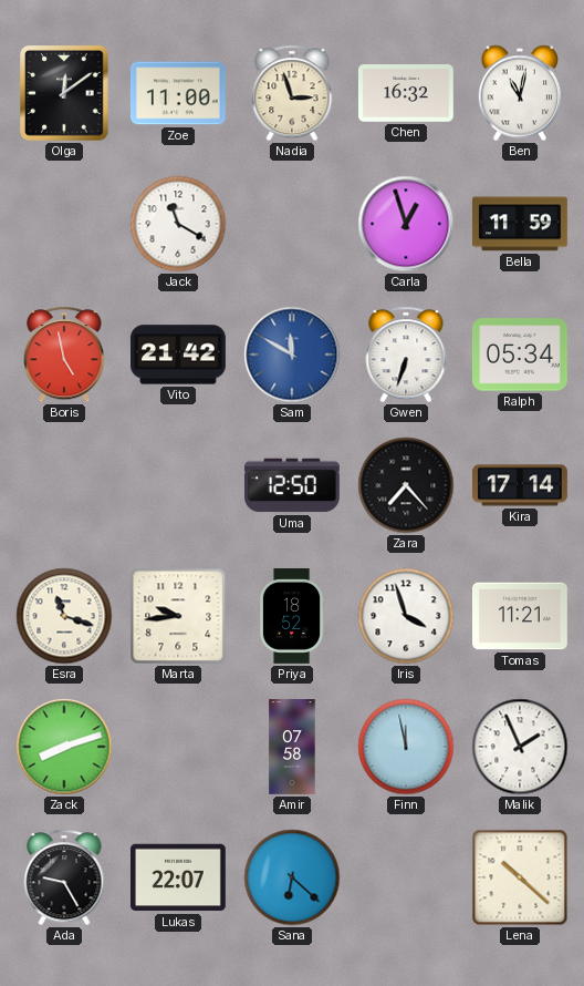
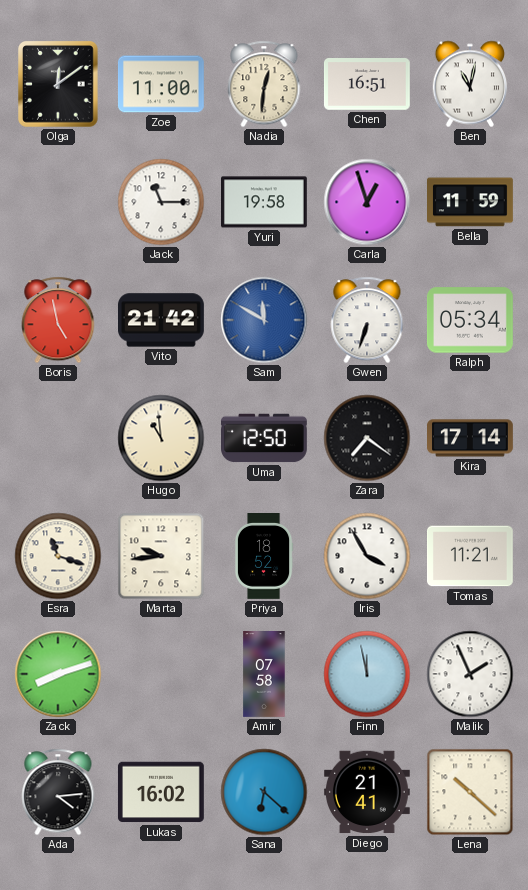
Nadia: 2:57 -> 12:31
Chen: 16:32 -> 16:51
Jack: 11:20 -> 11:15
Yuri: none -> 19:58
Hugo: none -> 10:59
Zara: 7:23 -> 7:21
Iris: 3:57 -> 3:55
Ada: 9:25 -> 4:14
Lukas: 22:07 -> 16:02
Diego: none -> 21:41
